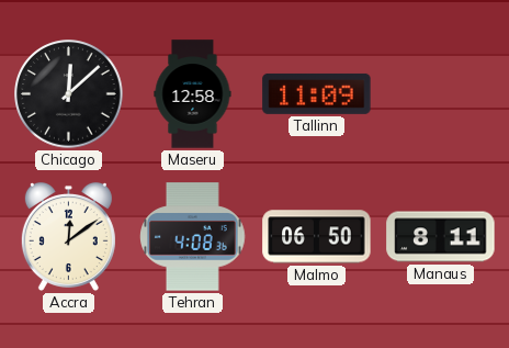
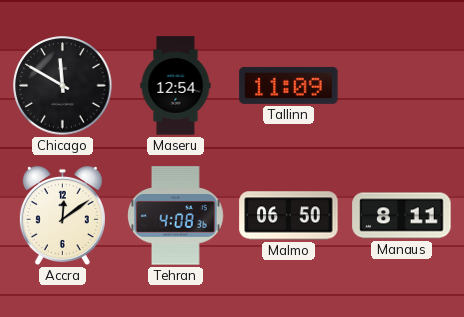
Chicago: 12:08 -> 11:50
Maseru: 12:58 -> 12:54
